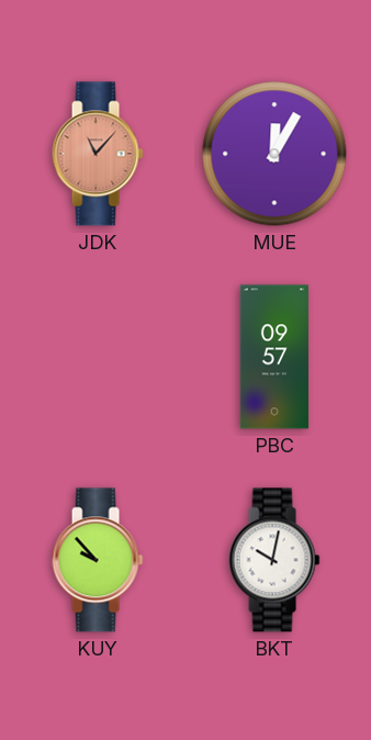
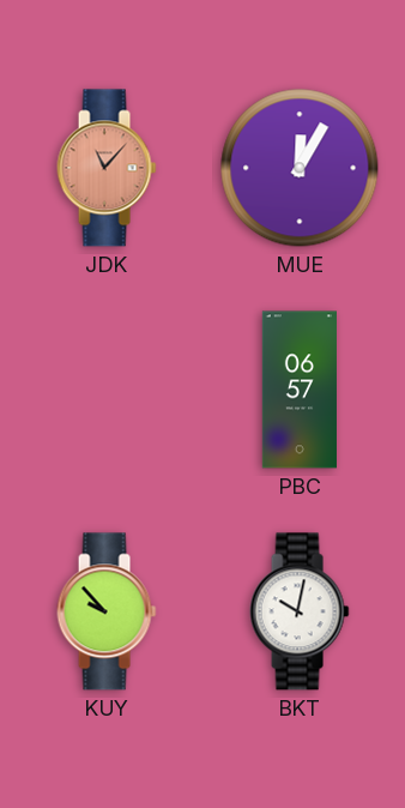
PBC: 09:57 -> 06:57
